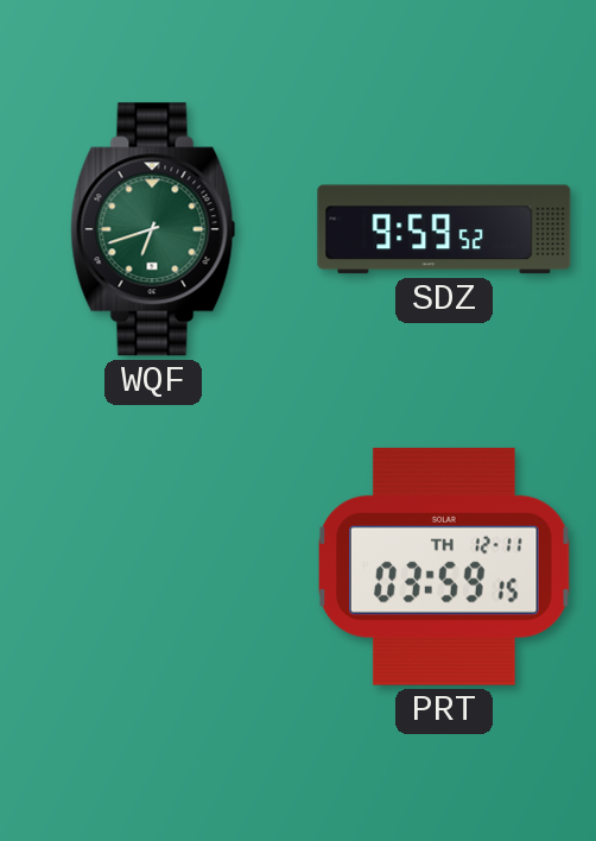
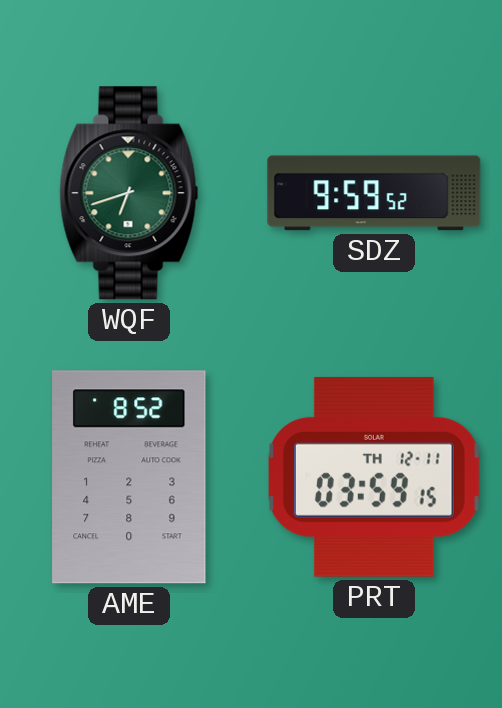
AME: none -> 8:52
